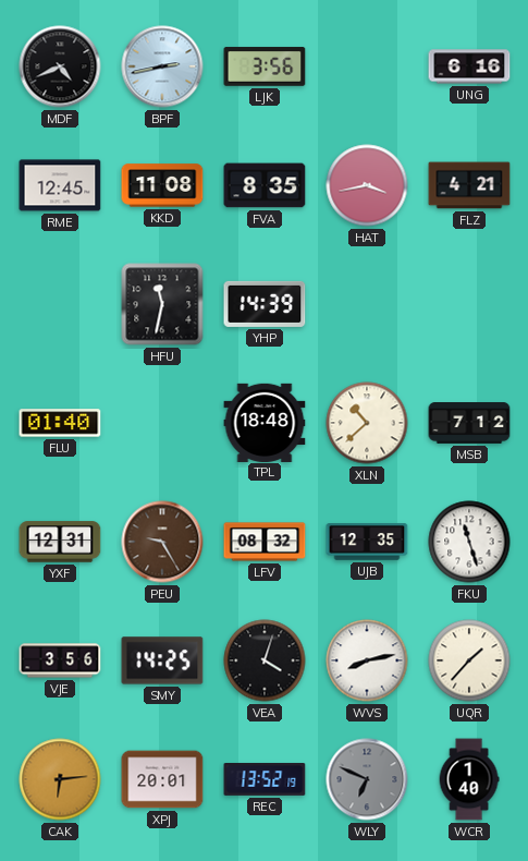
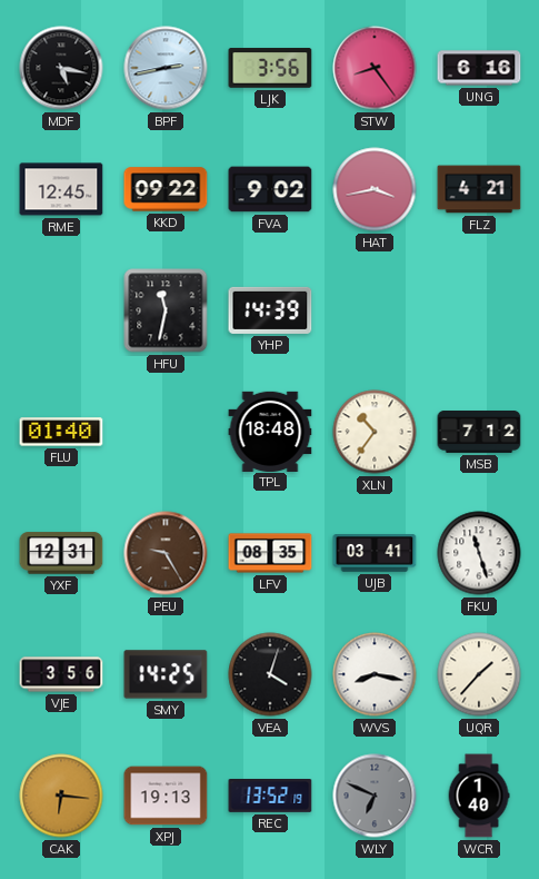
MDF: 4:41 -> 5:17
STW: none -> 8:24
KKD: 11:08 -> 09:22
FVA: 8:35 -> 9:02
XLN: 10:38 -> 10:36
LFV: 08:32 -> 08:35
UJB: 12:35 -> 03:41
WVS: 8:13 -> 8:17
CAK: 6:14 -> 6:16
XPJ: 20:01 -> 19:13
